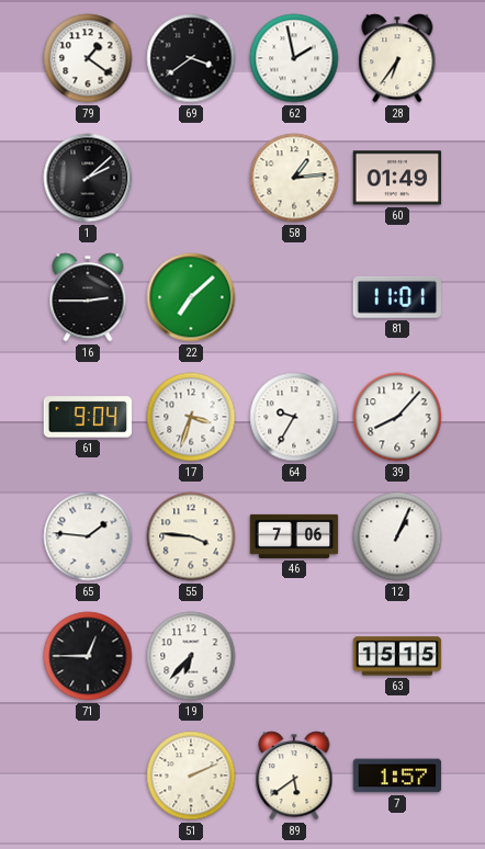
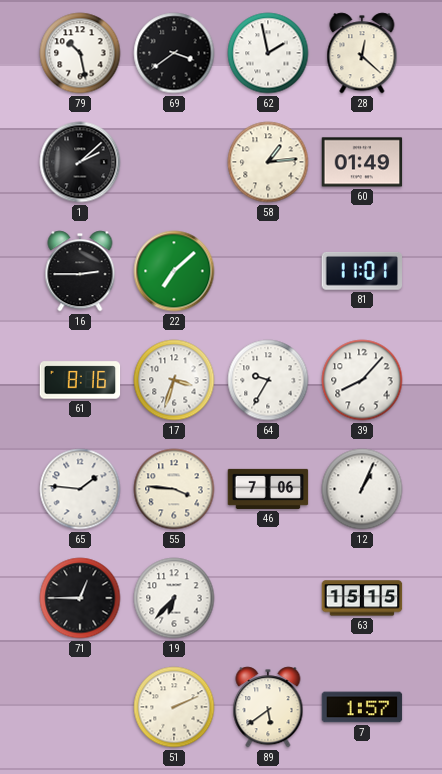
79: 1:21 -> 10:28
28: 6:36 -> 12:22
61: 9:04 -> 8:16
